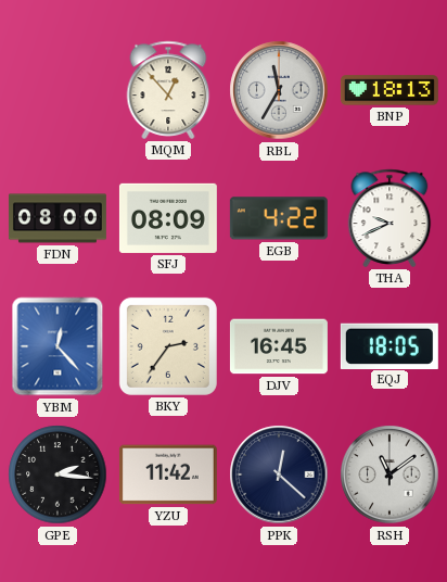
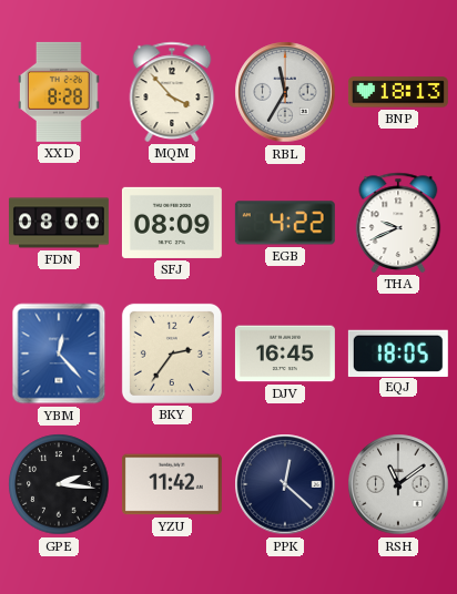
XXD: none -> 8:28
MQM: 12:53 -> 3:53
